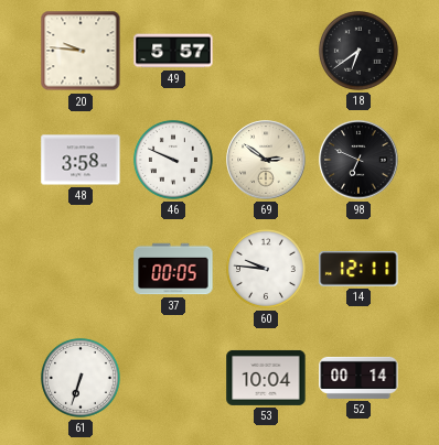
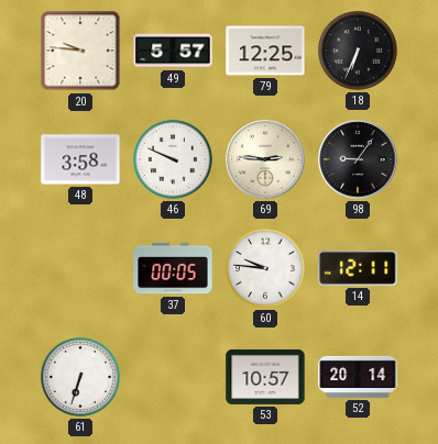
79: none -> 12:25
18: 6:39 -> 6:34
69: 2:51 -> 2:46
98: 6:49 -> 9:06
53: 10:04 -> 10:57
52: 00:14 -> 20:14
